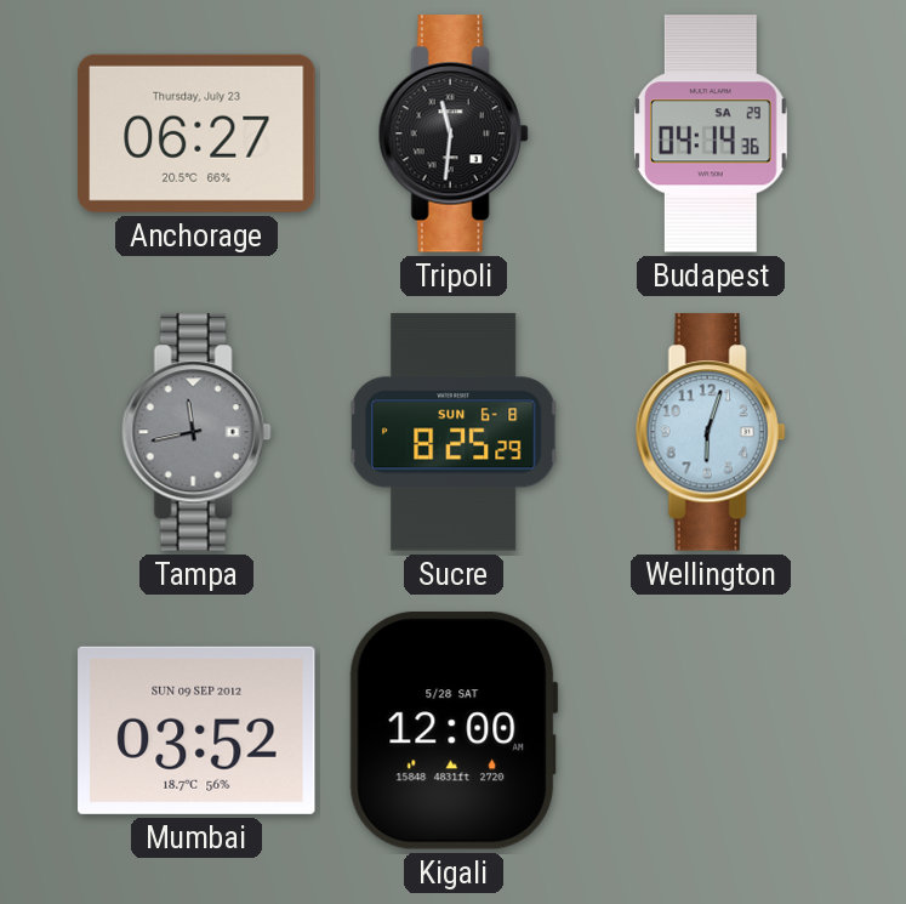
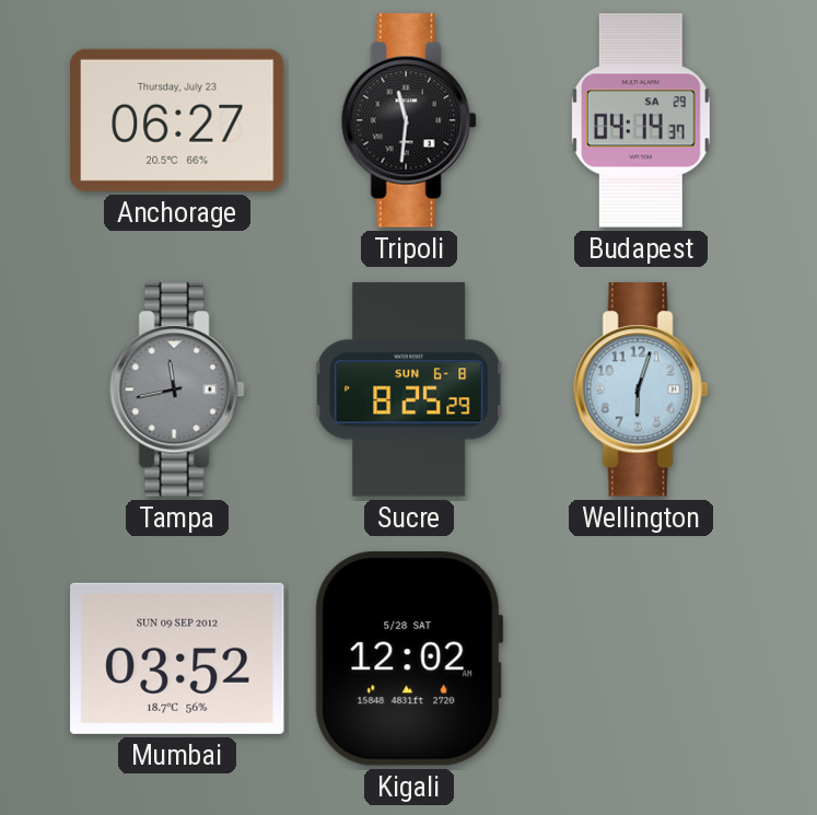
Budapest: 04:14:36 -> 04:14:37
Kigali: 12:00 -> 12:02
